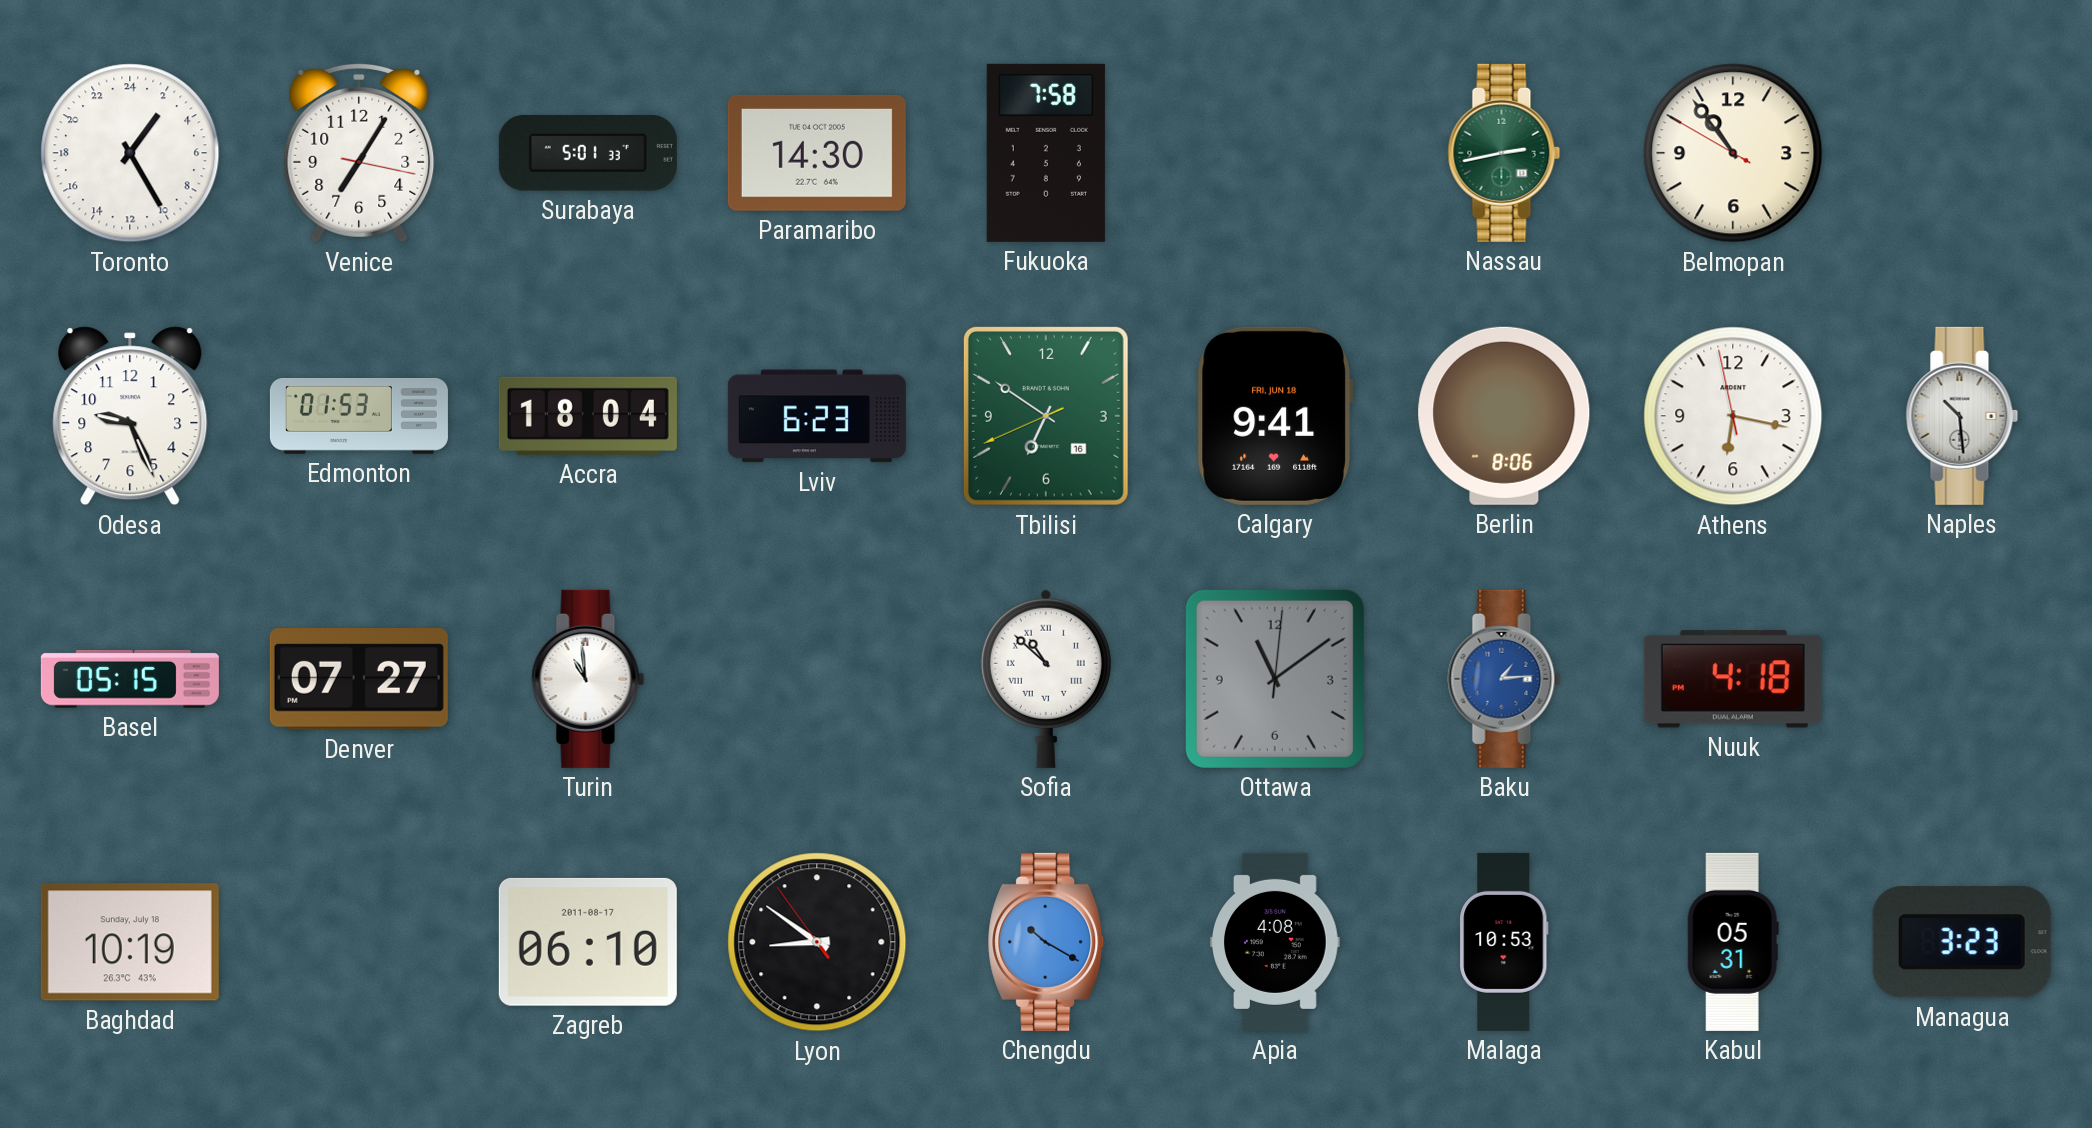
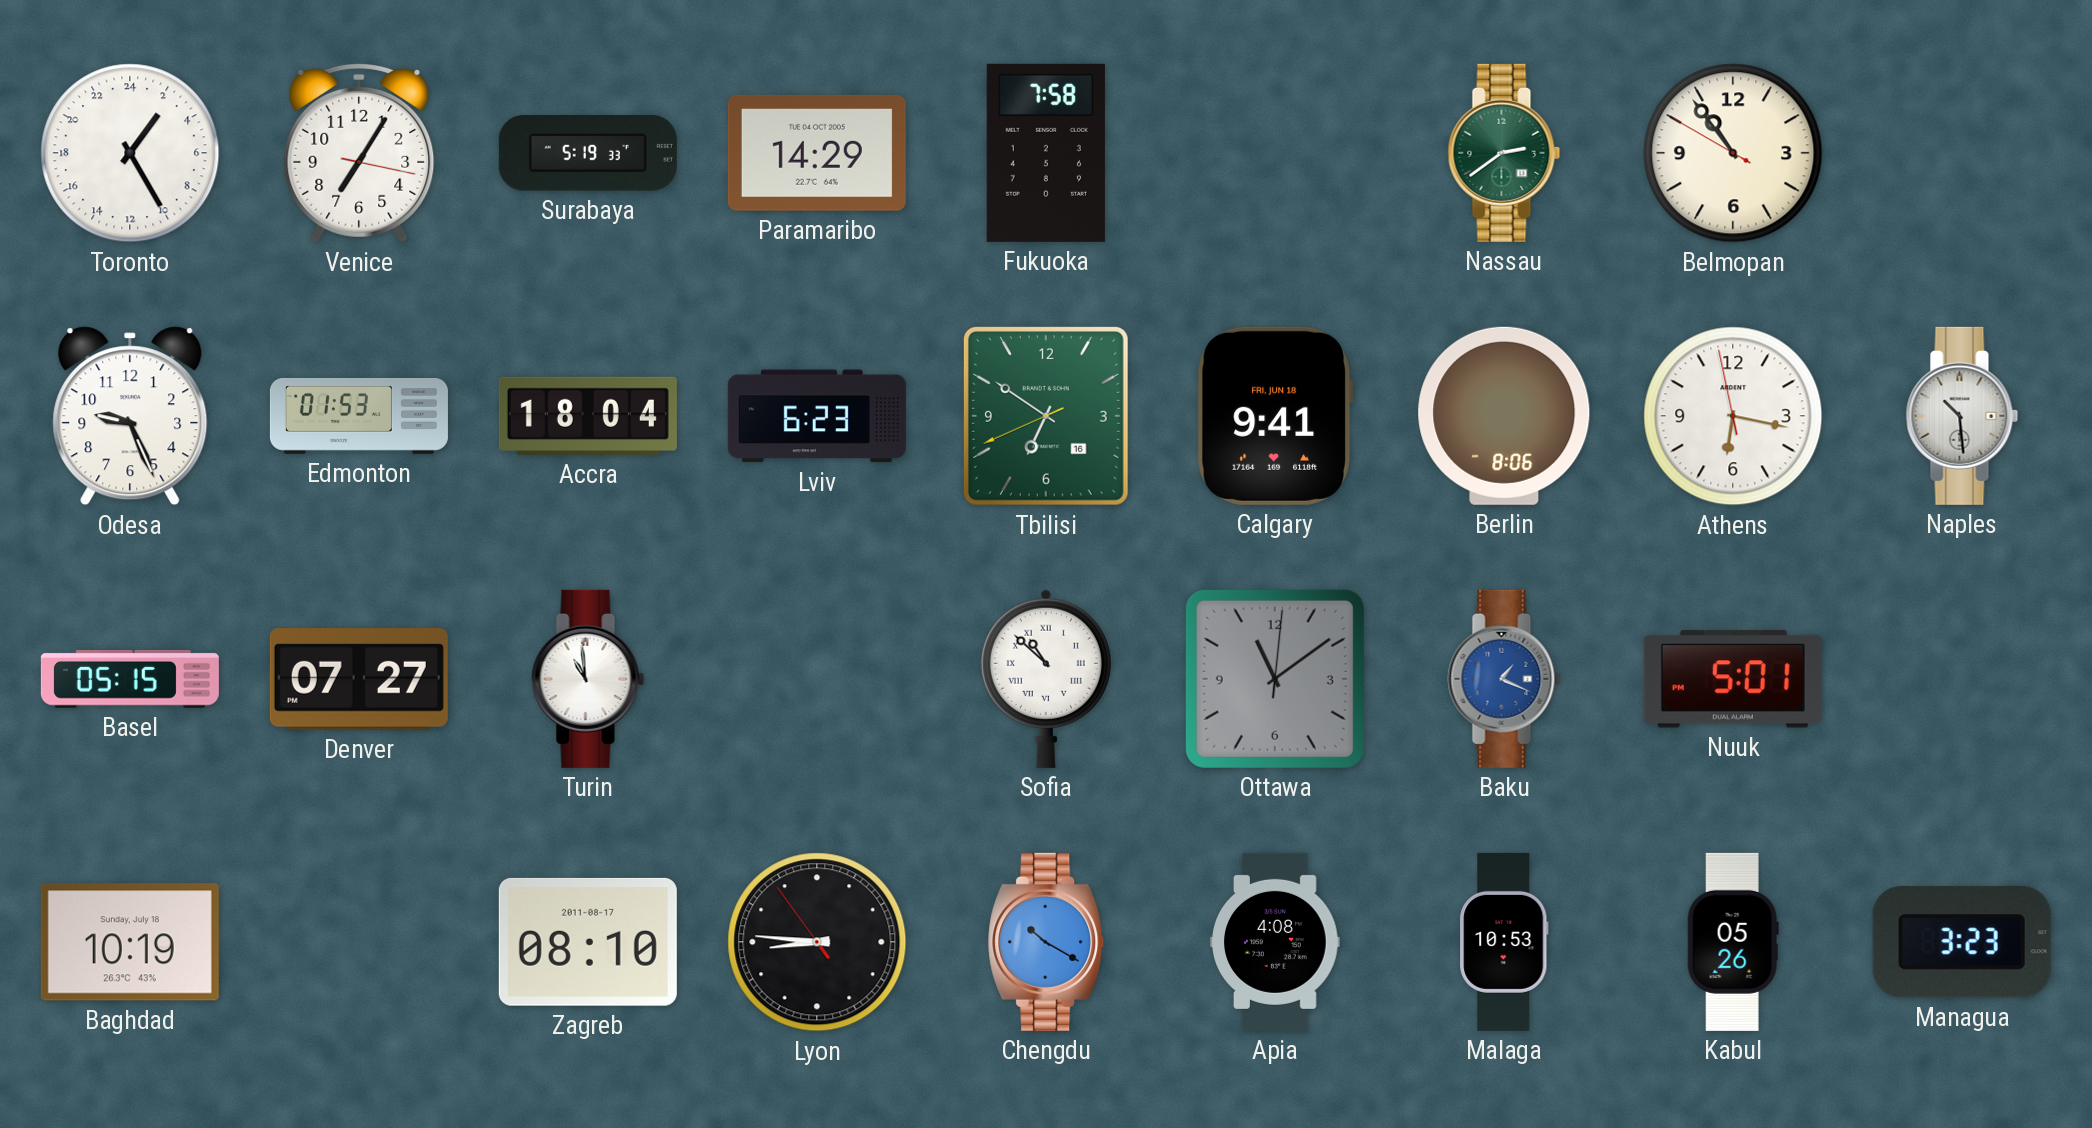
Surabaya: 5:01 -> 5:19
Paramaribo: 14:30 -> 14:29
Nassau: 2:43 -> 2:39
Baku: 1:14 -> 1:19
Nuuk: 4:18 -> 5:01
Zagreb: 06:10 -> 08:10
Lyon: 8:50 -> 8:45
Kabul: 05:31 -> 05:26
